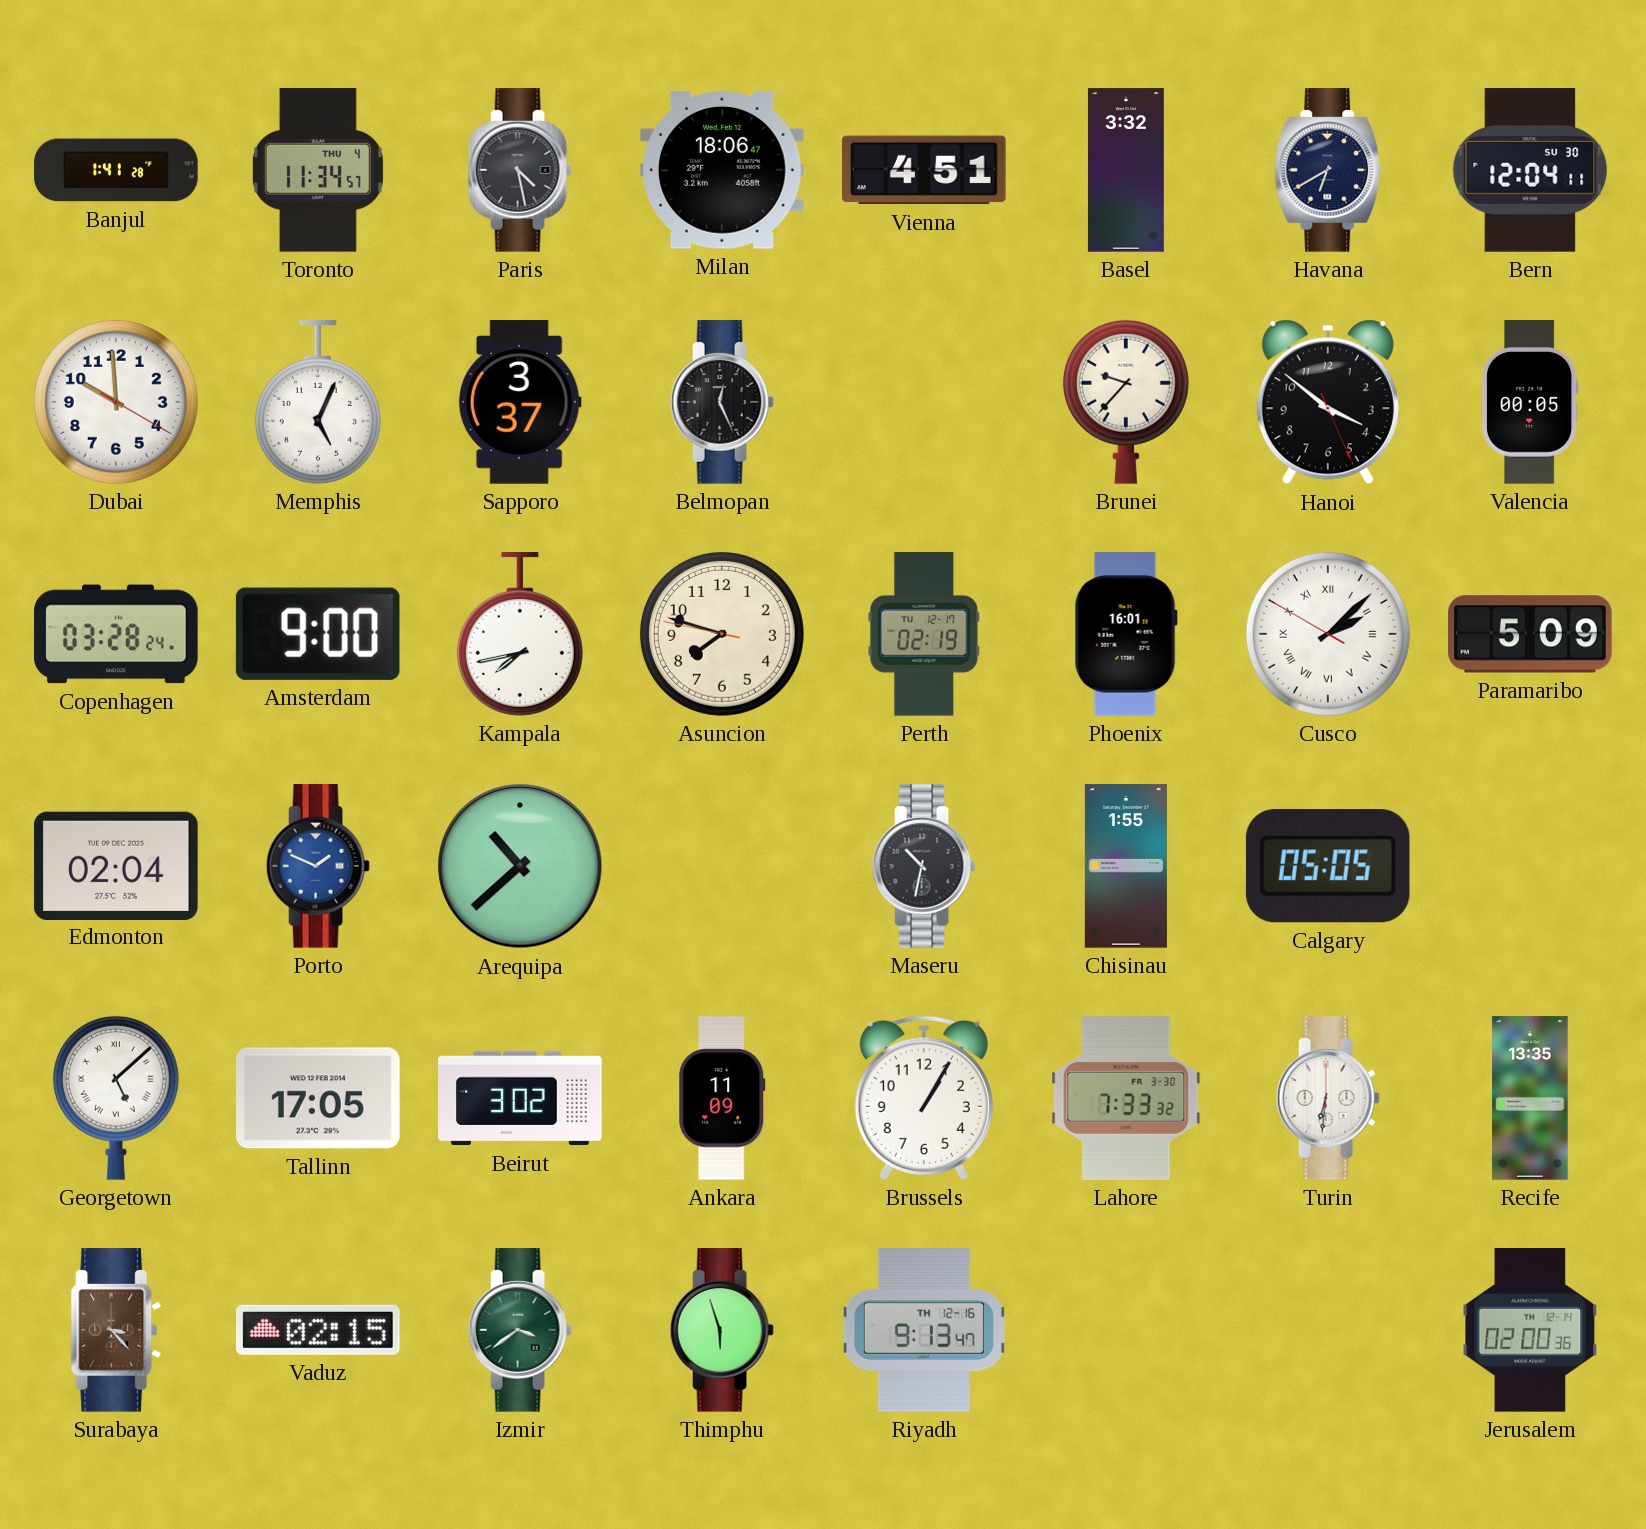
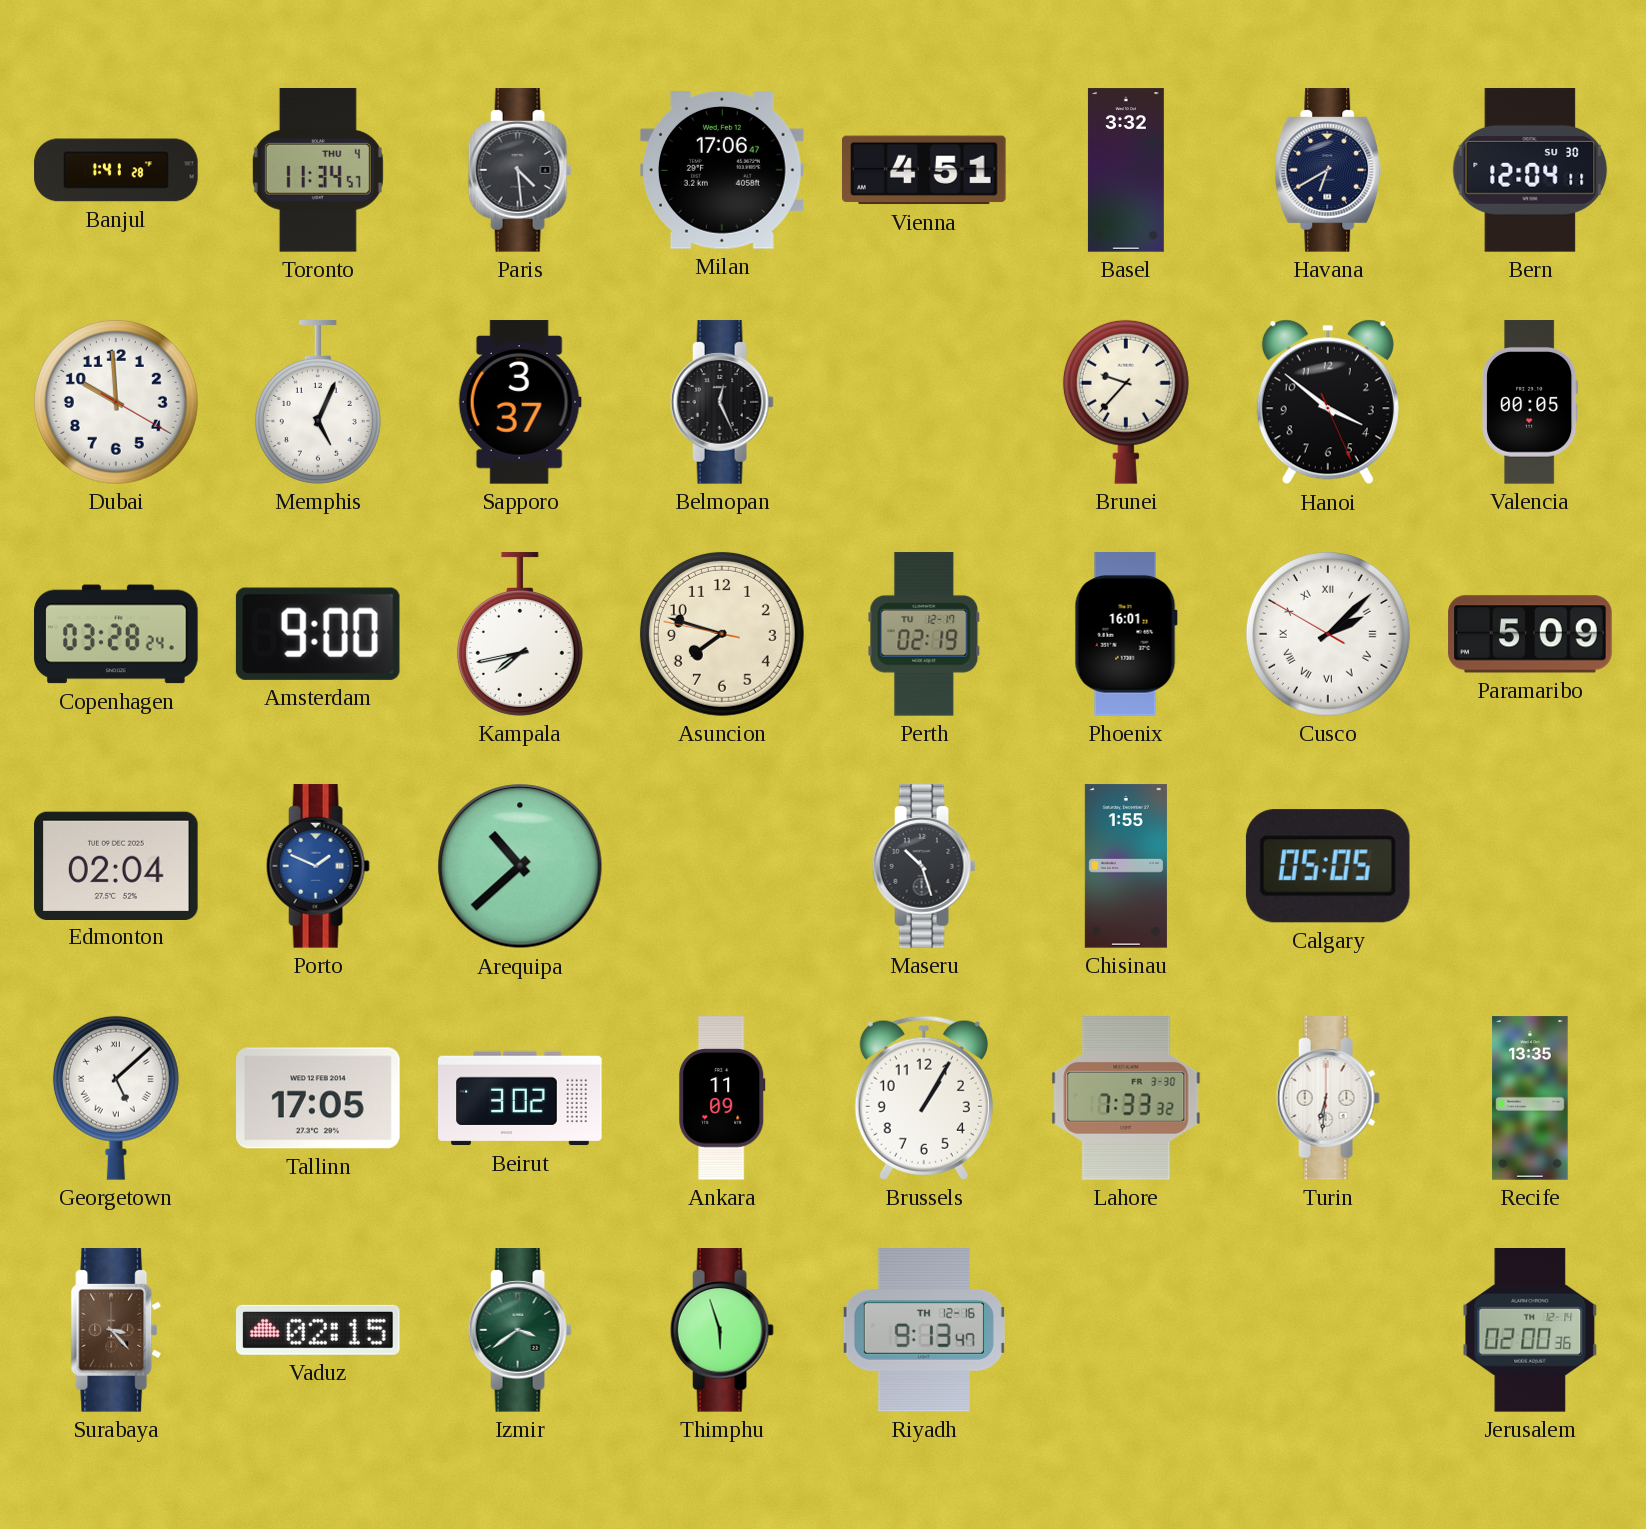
Paris: 4:28 -> 4:29
Milan: 18:06 -> 17:06
Maseru: 10:32 -> 10:27
